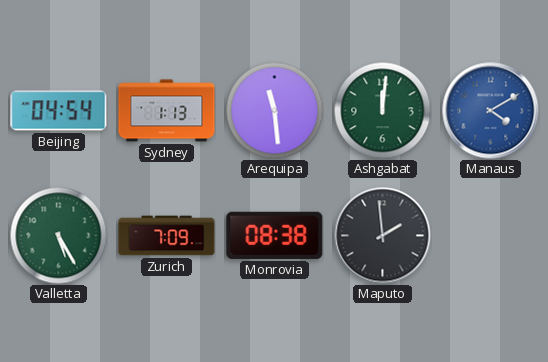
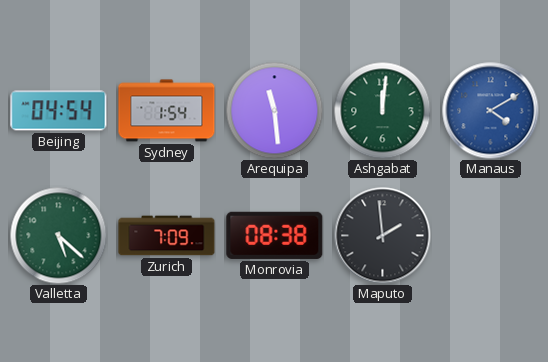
Sydney: 1:13 -> 1:54
Valletta: 5:25 -> 5:22
